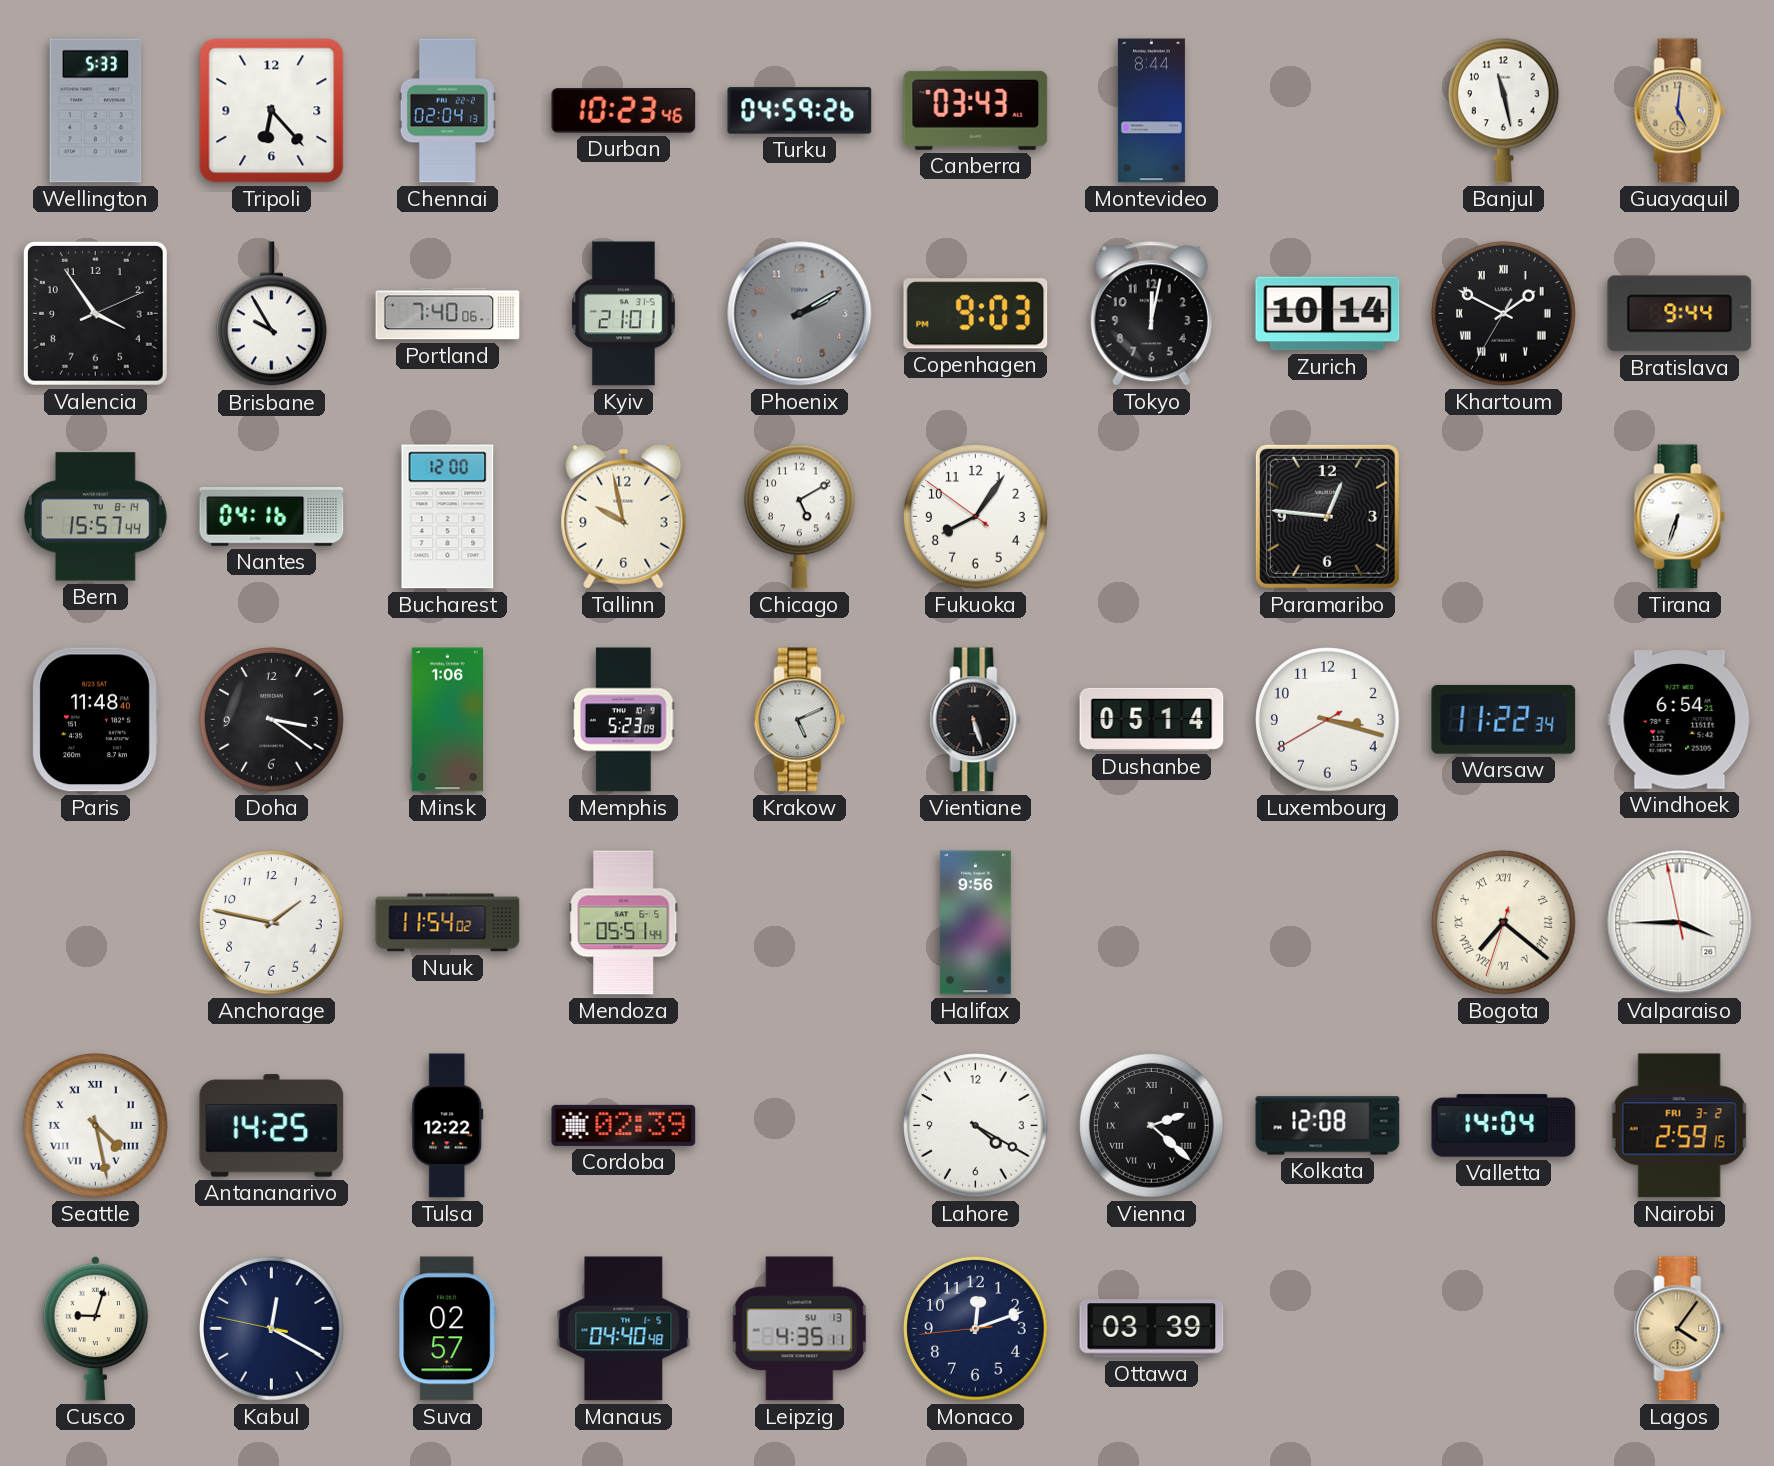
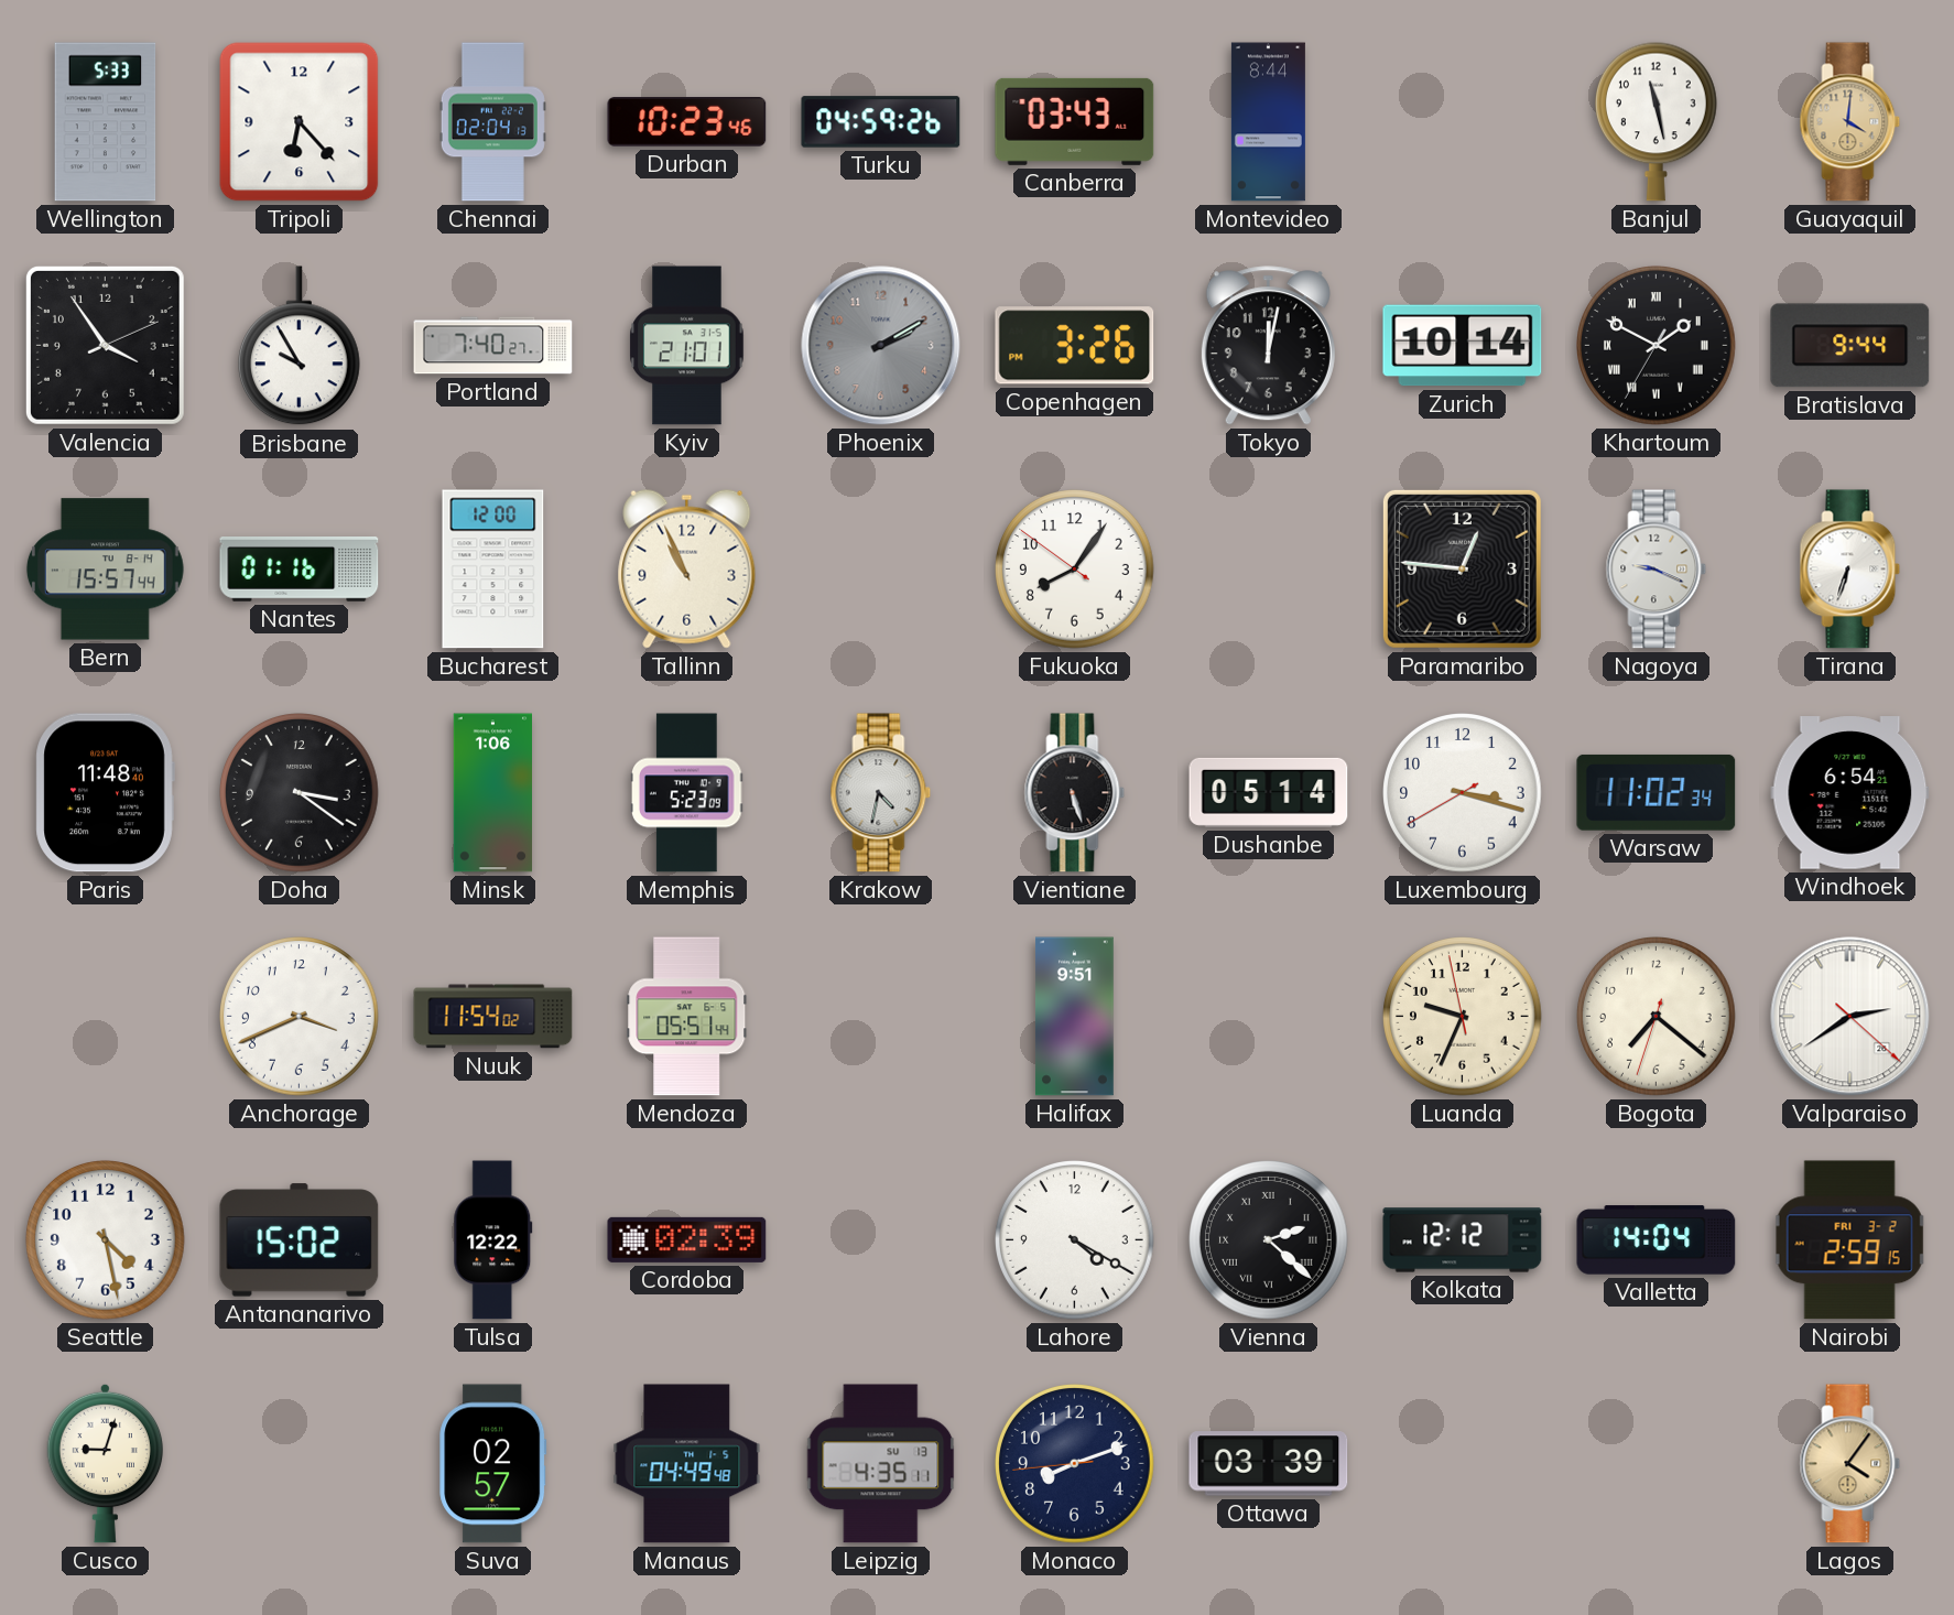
Guayaquil: 5:01 -> 4:01
Portland: 7:40:06 -> 7:40:27
Copenhagen: 9:03 -> 3:26
Nantes: 04:16 -> 01:16
Tallinn: 9:58 -> 10:56
Chicago: 5:10 -> none
Nagoya: none -> 9:19
Krakow: 5:11 -> 4:32
Warsaw: 11:22 -> 11:02
Anchorage: 1:47 -> 3:41
Halifax: 9:56 -> 9:51
Luanda: none -> 9:33
Bogota numerals: Roman -> Arabic
Valparaiso: 3:44 -> 2:39
Seattle numerals: Roman -> Arabic
Antananarivo: 14:25 -> 15:02
Kolkata: 12:08 -> 12:12
Kabul: 12:19 -> none
Manaus: 04:40 -> 04:49
Monaco: 12:11 -> 8:11
